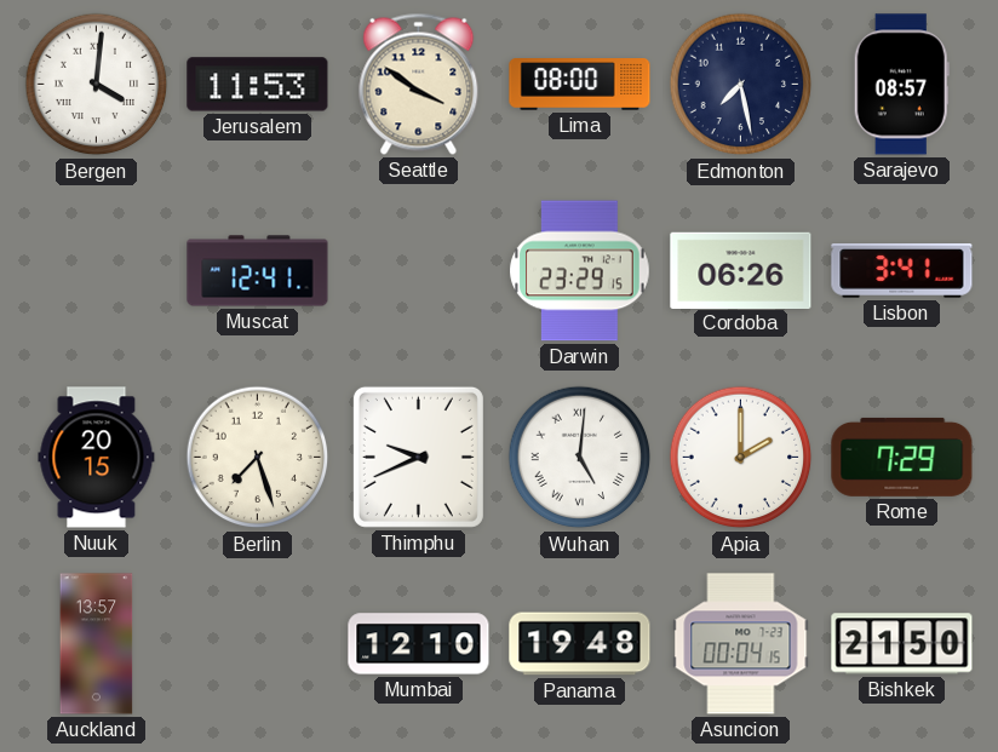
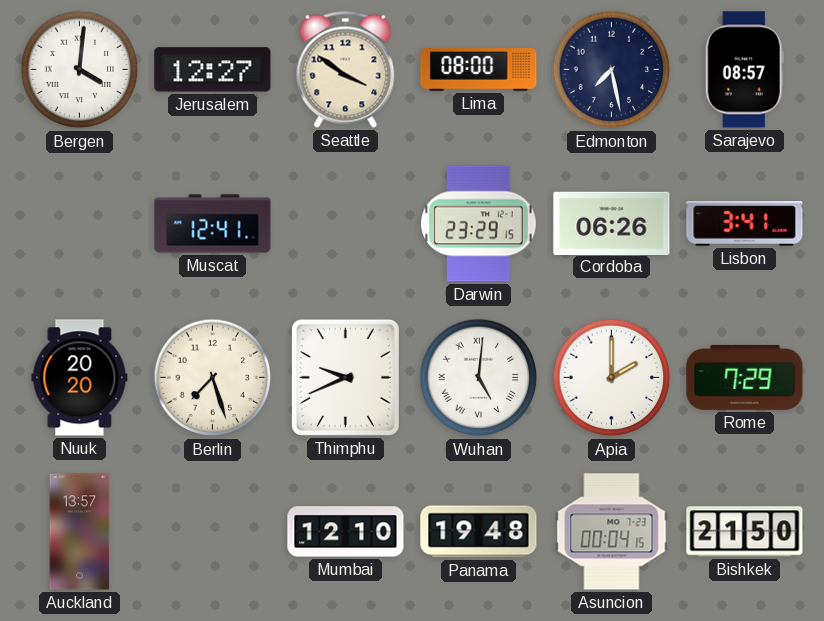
Jerusalem: 11:53 -> 12:27
Nuuk: 20:15 -> 20:20
